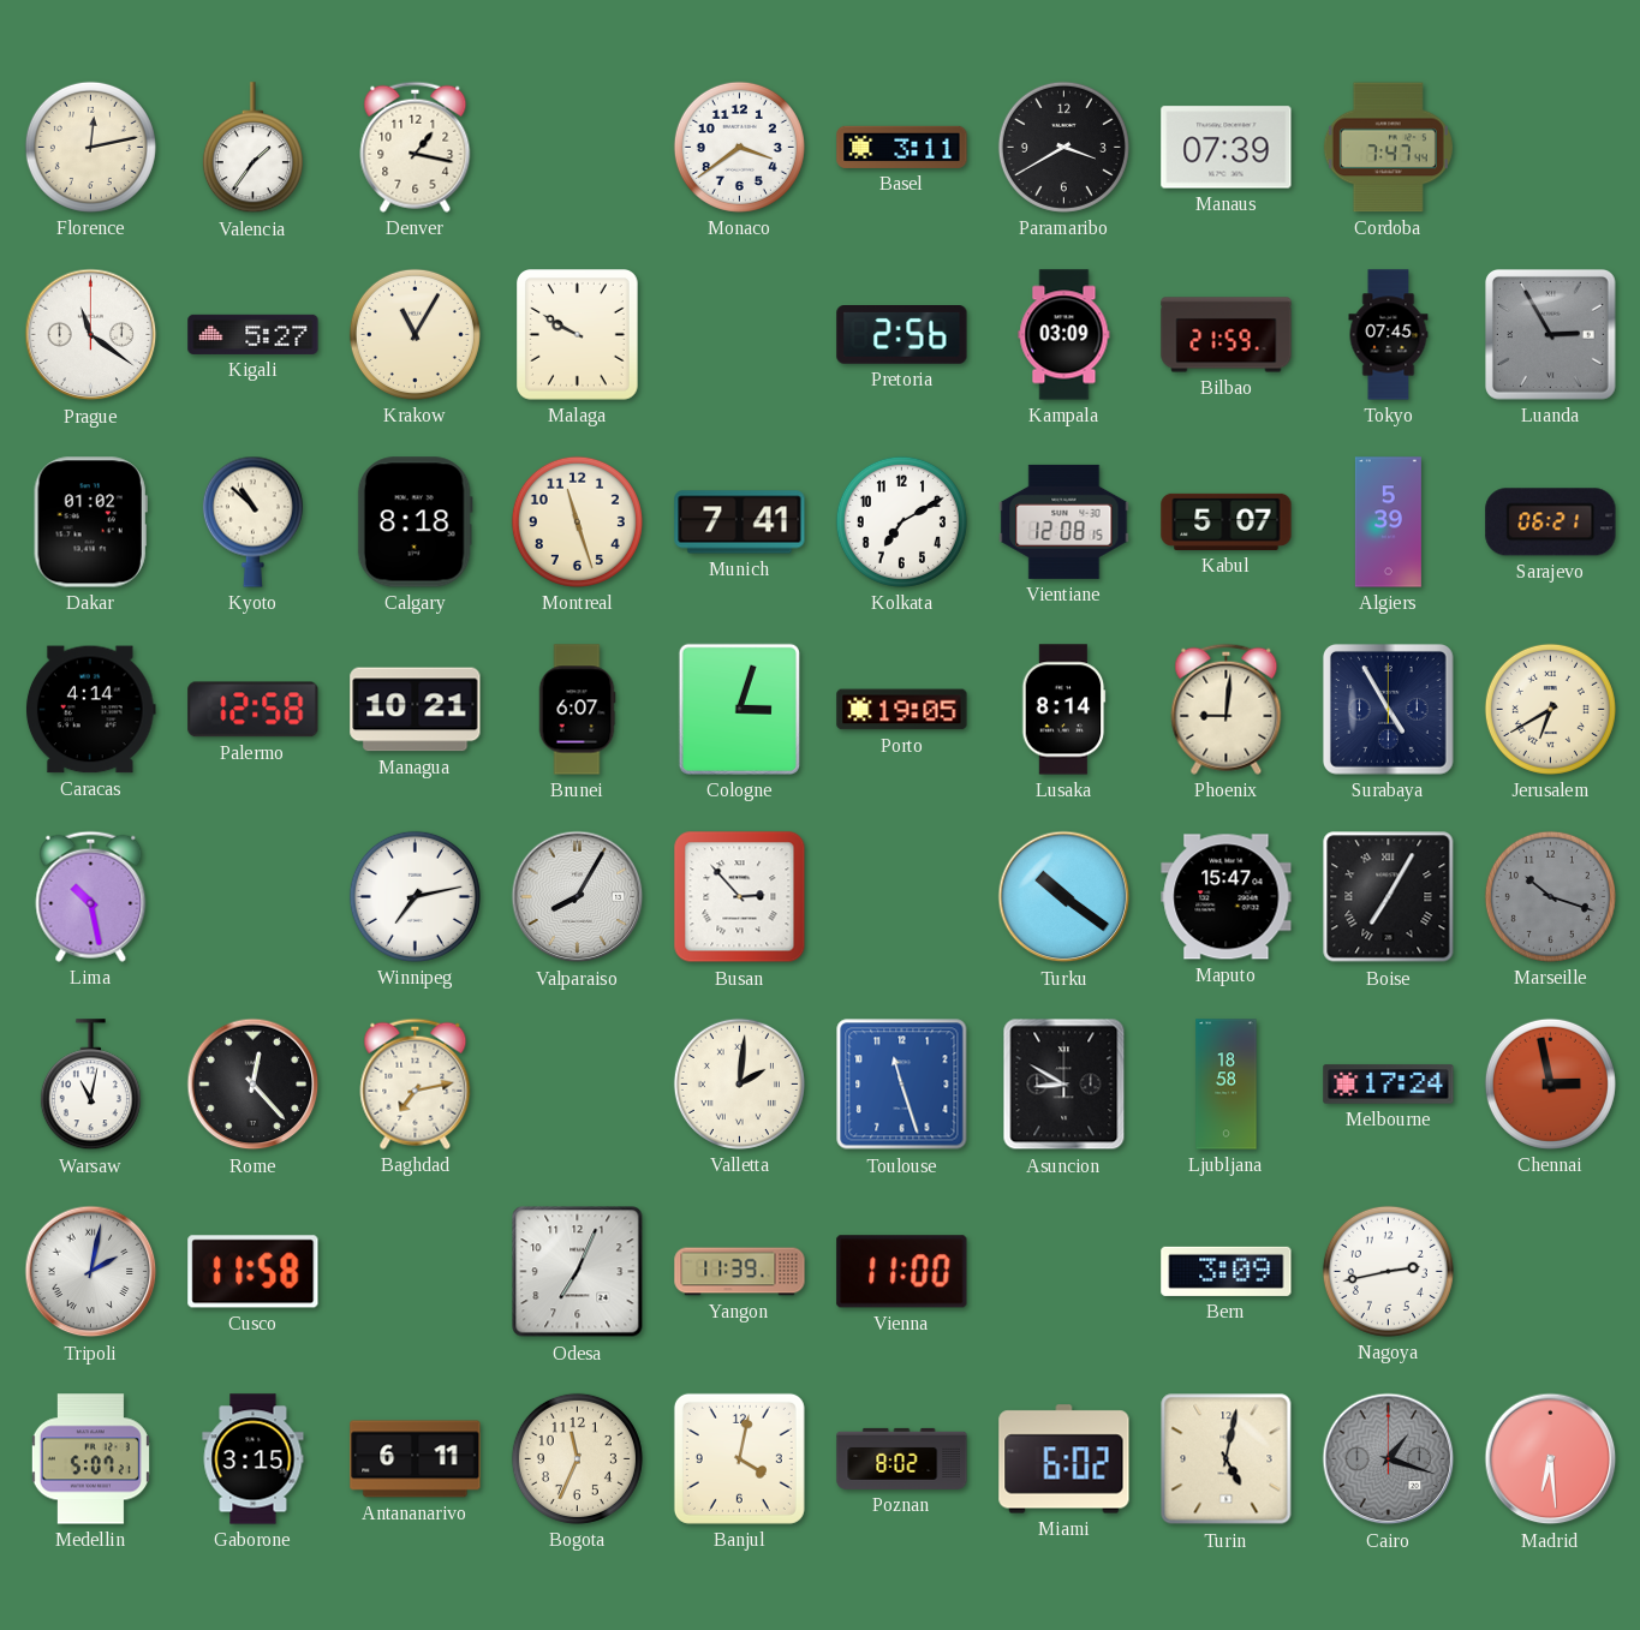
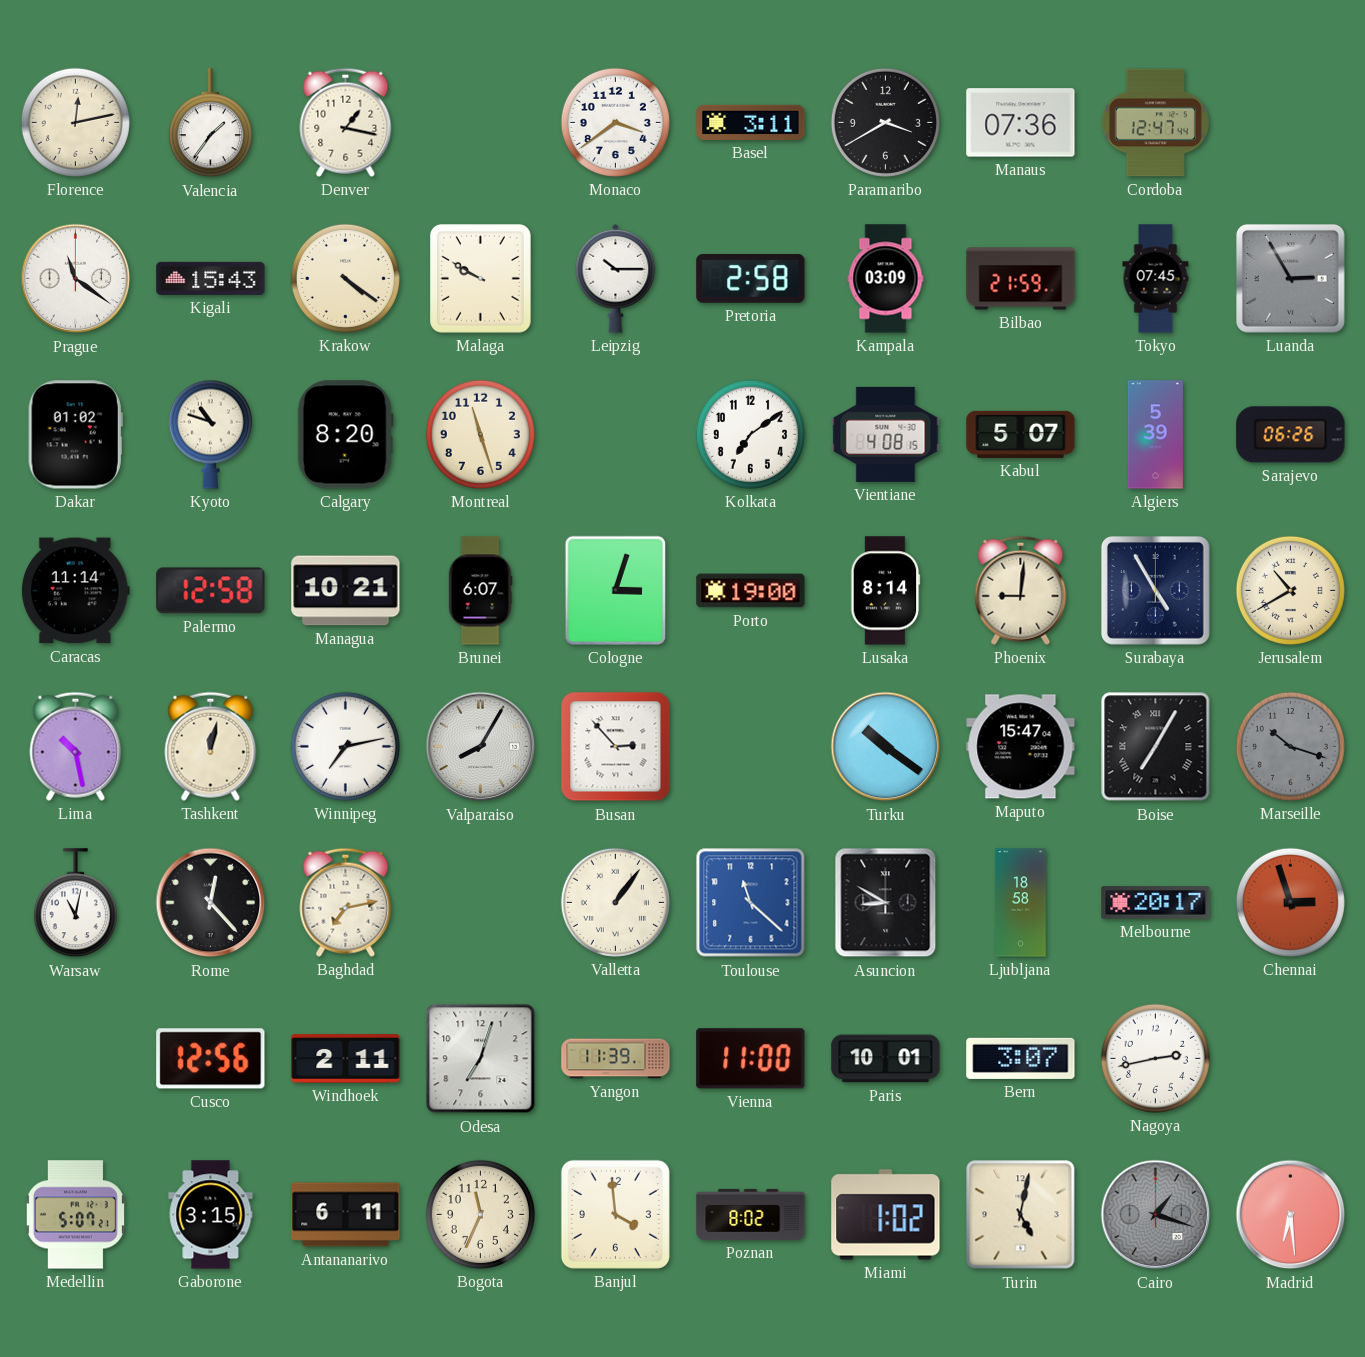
Manaus: 07:39 -> 07:36
Cordoba: 7:47 -> 12:47
Kigali: 5:27 -> 15:43
Krakow: 11:05 -> 4:21
Leipzig: none -> 10:15
Pretoria: 2:56 -> 2:58
Kyoto: 10:52 -> 10:48
Calgary: 8:18 -> 8:20
Munich: 7:41 -> none
Kolkata: 7:10 -> 7:09
Vientiane: 12:08 -> 4:08
Sarajevo: 06:21 -> 06:26
Caracas: 4:14 -> 11:14
Porto: 19:05 -> 19:00
Jerusalem: 6:40 -> 10:40
Tashkent: none -> 12:02
Valletta: 2:01 -> 1:06
Toulouse: 11:27 -> 11:22
Melbourne: 17:24 -> 20:17
Chennai: 2:58 -> 2:57
Tripoli: 2:02 -> none
Cusco: 11:58 -> 12:56
Windhoek: none -> 2:11
Odesa: 7:04 -> 7:03
Paris: none -> 10:01
Bern: 3:09 -> 3:07
Banjul: 4:02 -> 3:59
Miami: 6:02 -> 1:02
